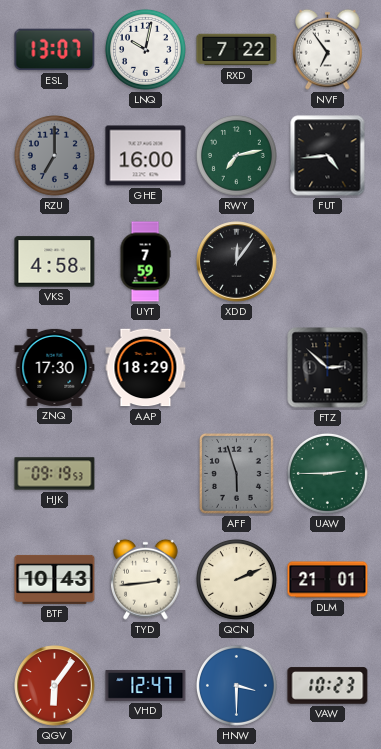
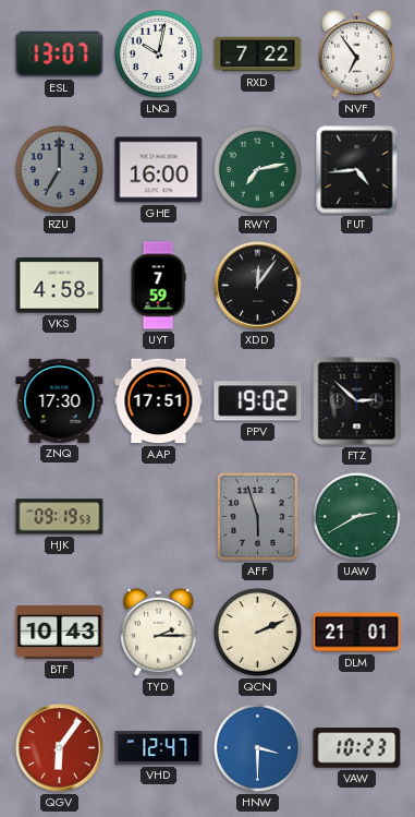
AAP: 18:29 -> 17:51
PPV: none -> 19:02
UAW: 2:45 -> 2:40
TYD: 2:44 -> 2:15
